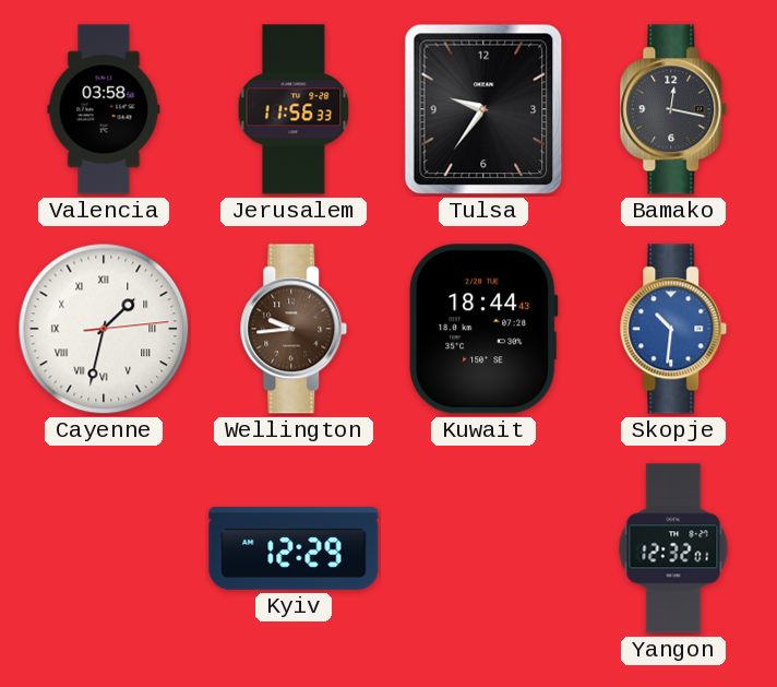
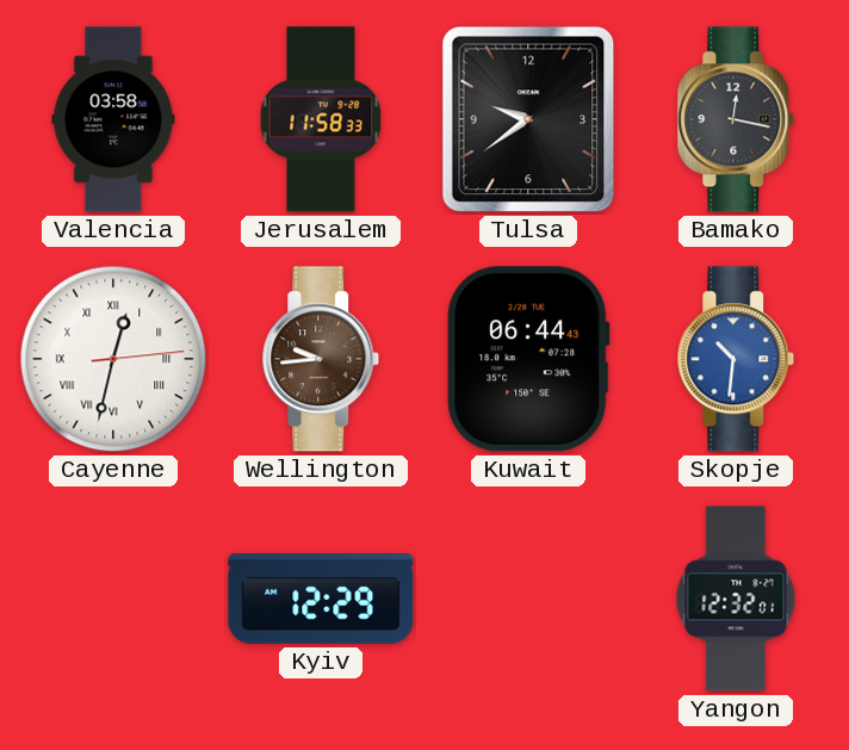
Jerusalem: 11:56 -> 11:58
Tulsa: 9:36 -> 9:39
Cayenne: 1:32 -> 12:32
Kuwait: 18:44 -> 06:44
